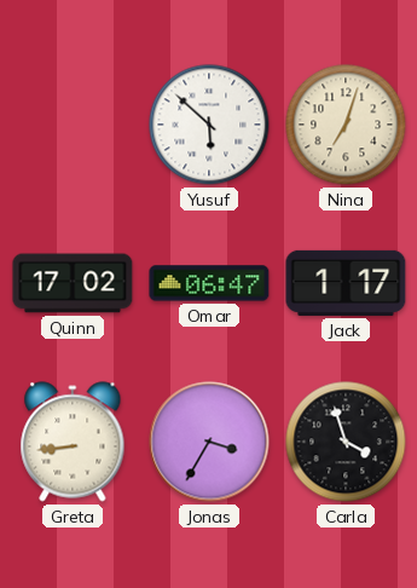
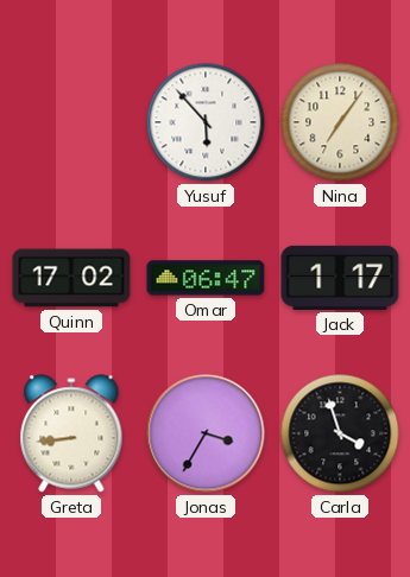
Yusuf: 5:52 -> 5:53
Nina: 7:03 -> 7:06
